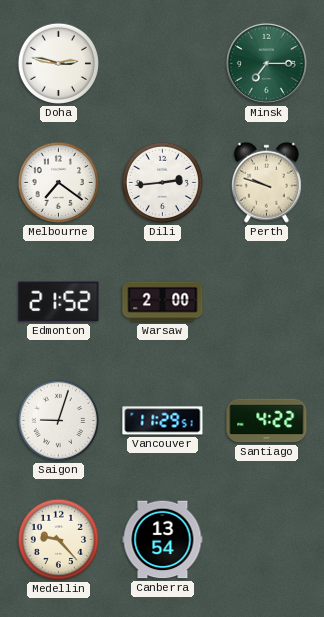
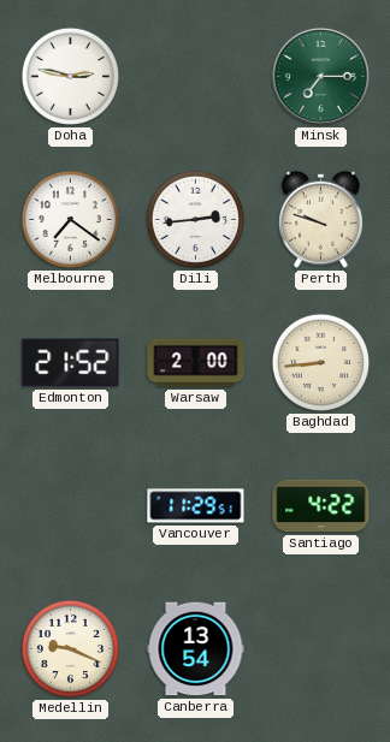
Baghdad: none -> 8:44
Saigon: 9:03 -> none
Medellin: 9:23 -> 9:19
